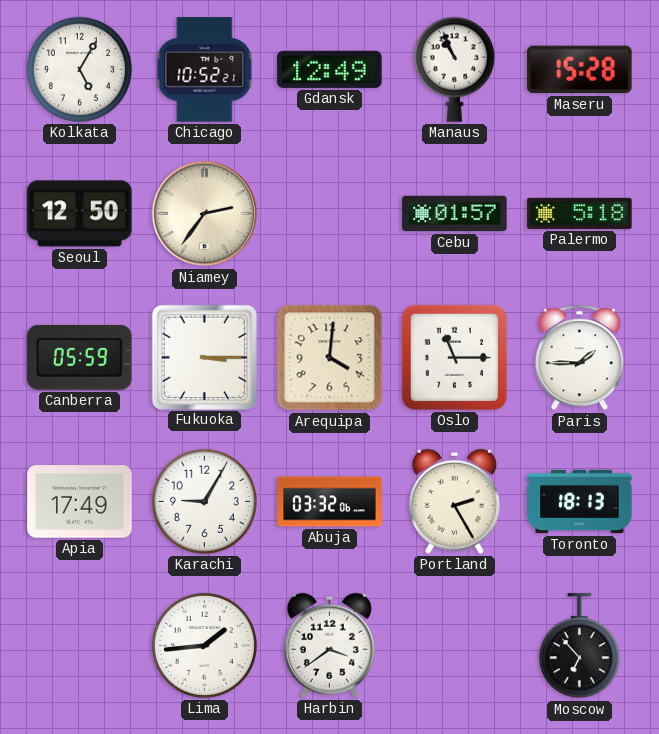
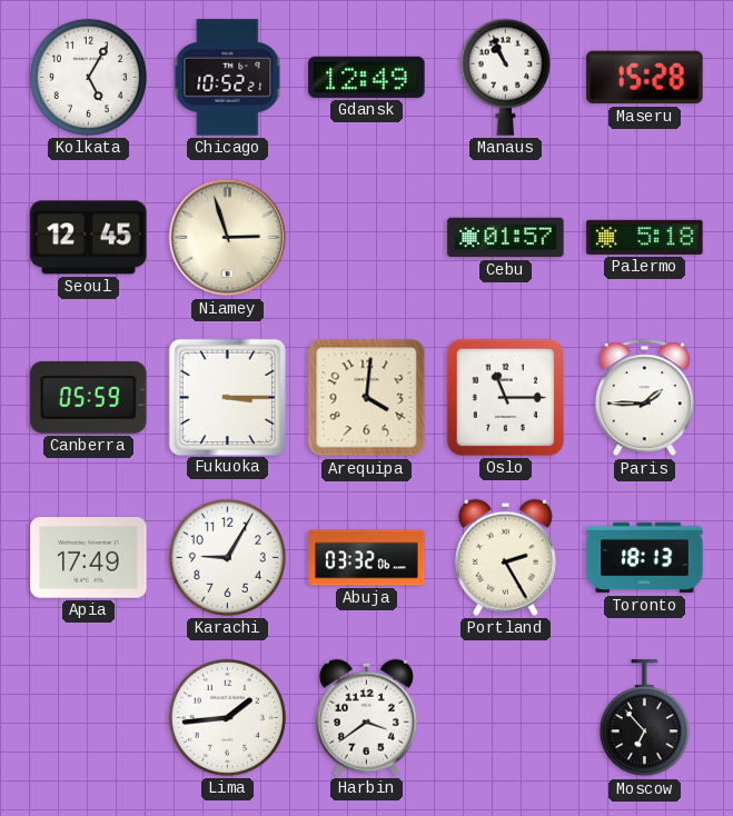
Seoul: 12:50 -> 12:45
Niamey: 2:36 -> 2:57
